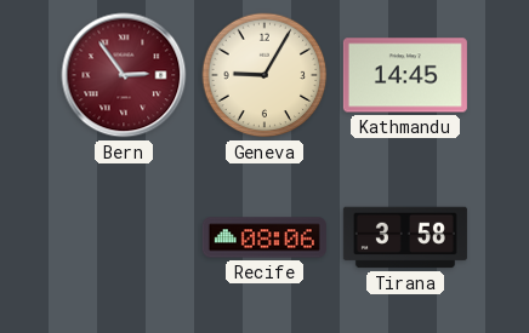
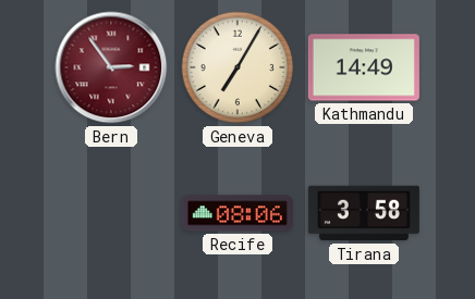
Geneva: 9:05 -> 7:05
Kathmandu: 14:45 -> 14:49
